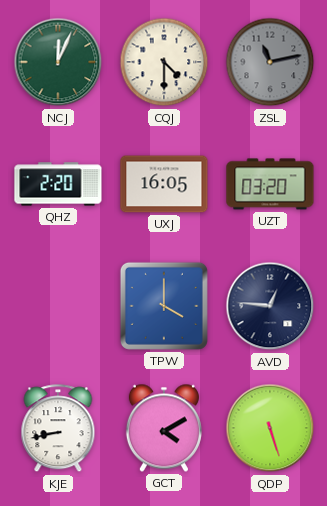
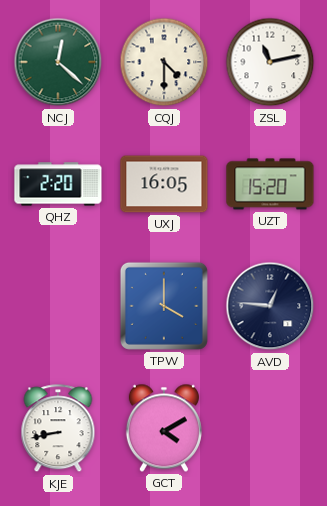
NCJ: 12:04 -> 12:22
ZSL dial: grey -> white
UZT: 03:20 -> 15:20
QDP: 5:27 -> none
